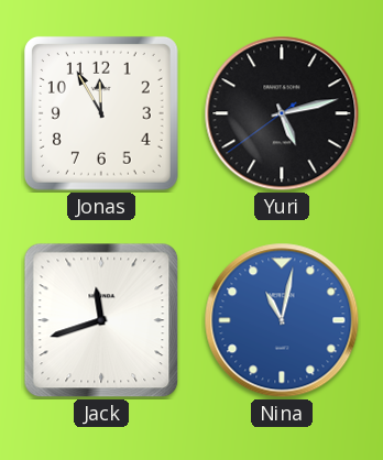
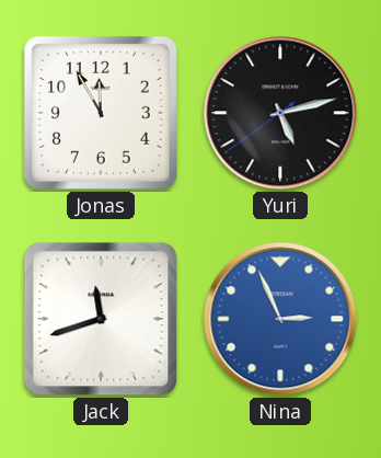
Nina: 11:02 -> 2:56
